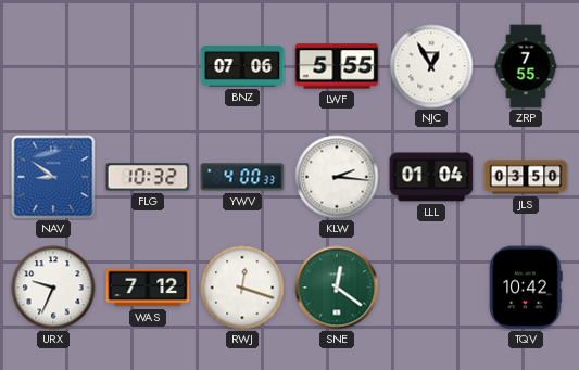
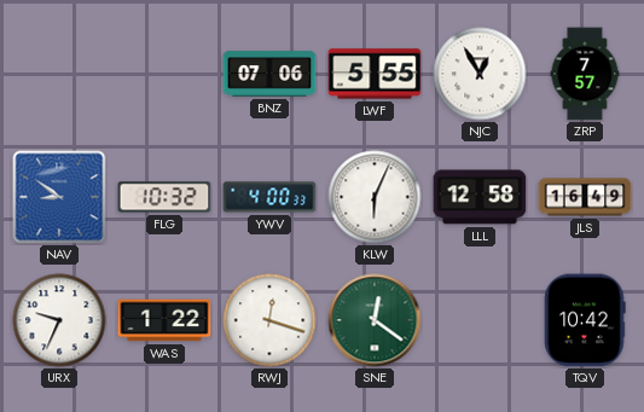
ZRP: 7:55 -> 7:57
KLW: 2:16 -> 6:04
LLL: 01:04 -> 12:58
JLS: 03:50 -> 16:49
WAS: 7:12 -> 1:22
